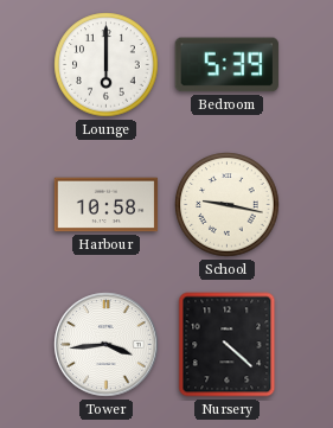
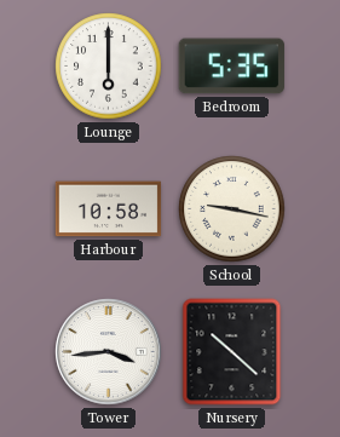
Bedroom: 5:39 -> 5:35
Nursery: 4:22 -> 10:22
